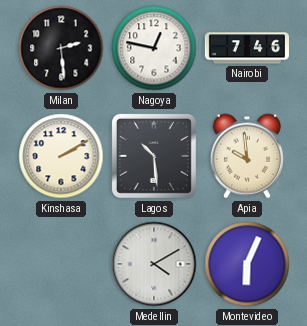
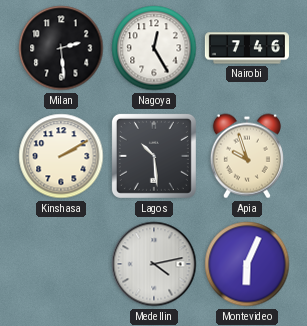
Nagoya: 12:47 -> 12:25
Apia: 9:59 -> 9:57
Medellin: 4:10 -> 4:13
